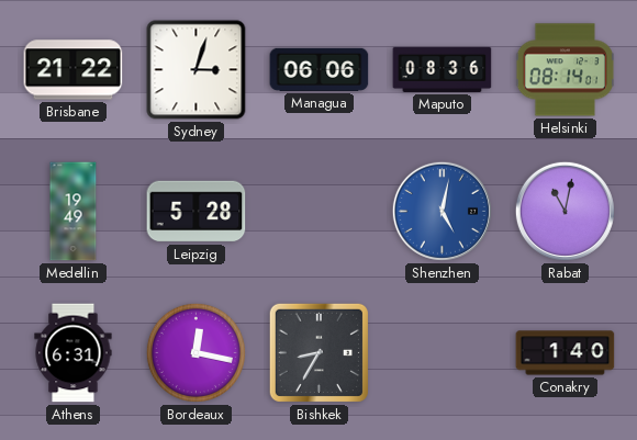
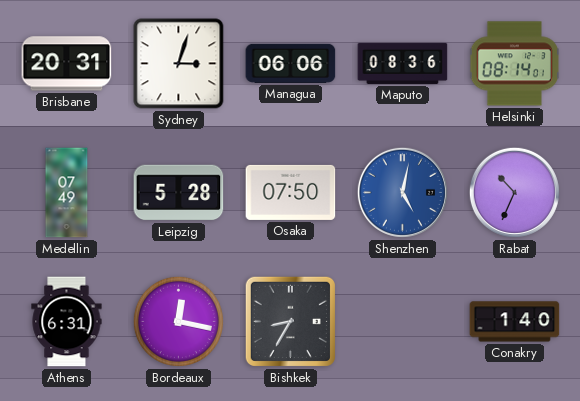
Brisbane: 21:22 -> 20:31
Medellin: 19:49 -> 07:49
Osaka: none -> 07:50
Rabat: 11:02 -> 10:34
